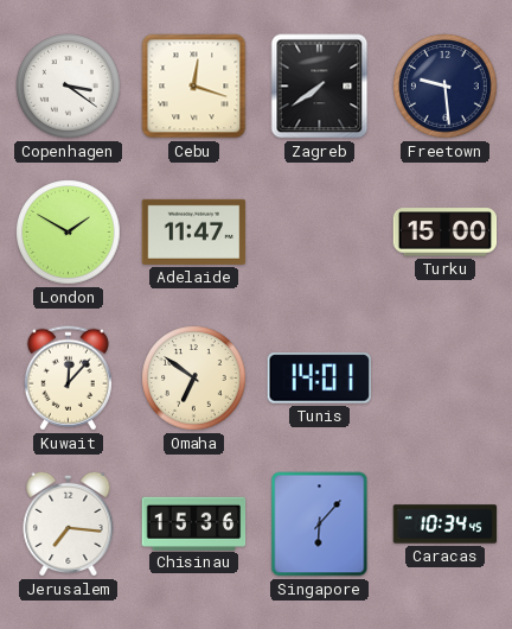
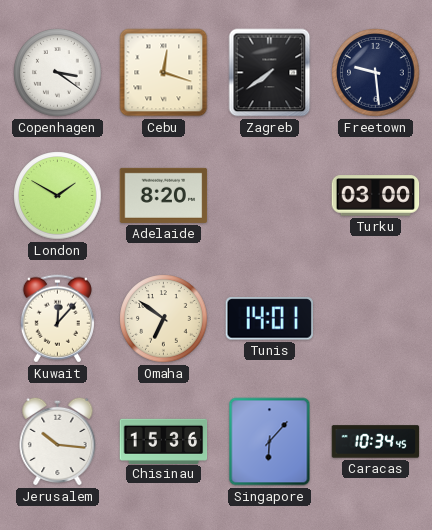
Adelaide: 11:47 -> 8:20
Turku: 15:00 -> 03:00
Jerusalem: 7:16 -> 10:16
